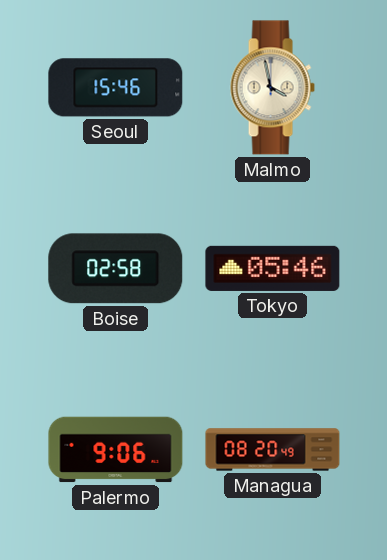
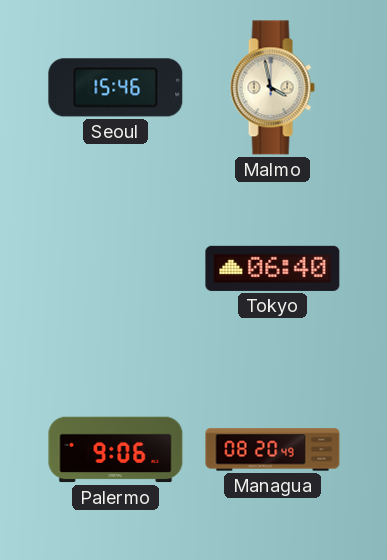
Boise: 02:58 -> none
Tokyo: 05:46 -> 06:40
